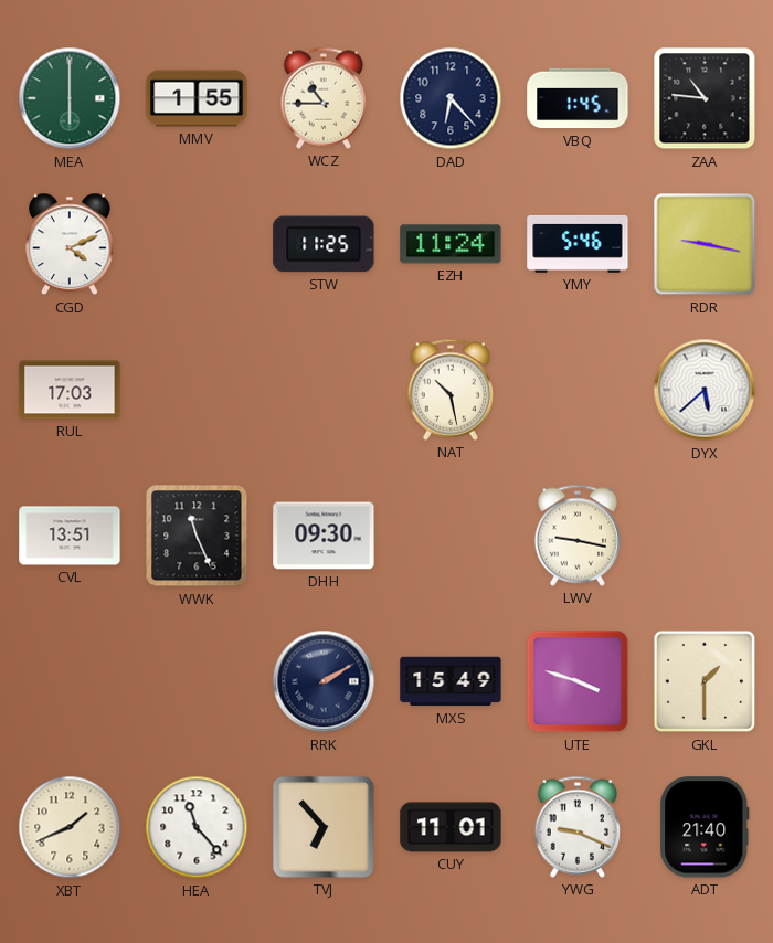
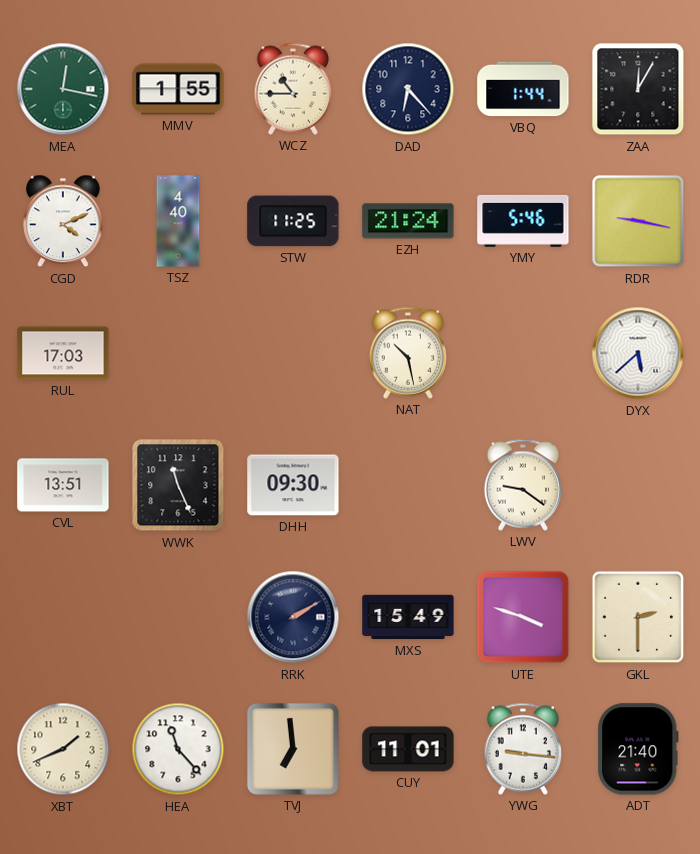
MEA: 6:00 -> 12:17
VBQ: 1:45 -> 1:44
ZAA: 10:46 -> 12:05
TSZ: none -> 4:40
EZH: 11:24 -> 21:24
LWV: 9:17 -> 9:21
GKL: 1:30 -> 2:30
TVJ: 6:53 -> 6:59
YWG: 9:19 -> 9:16
